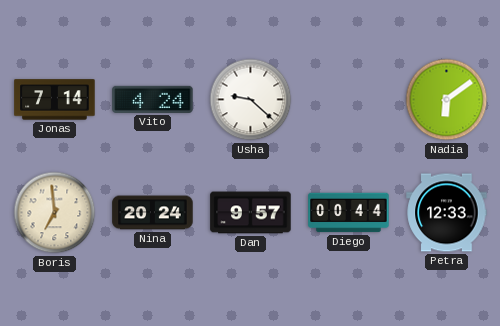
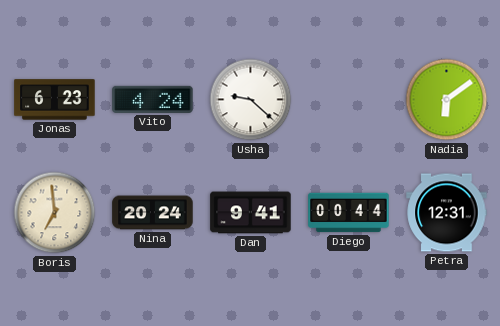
Jonas: 7:14 -> 6:23
Dan: 9:57 -> 9:41
Petra: 12:33 -> 12:31
